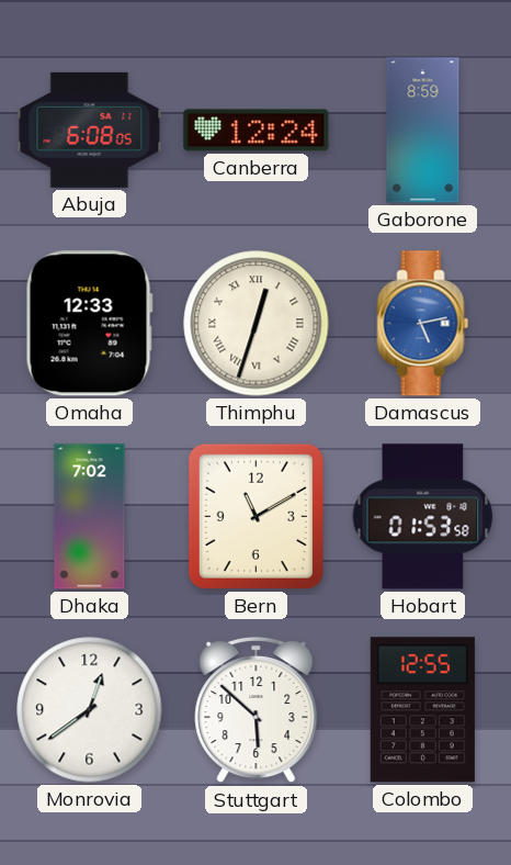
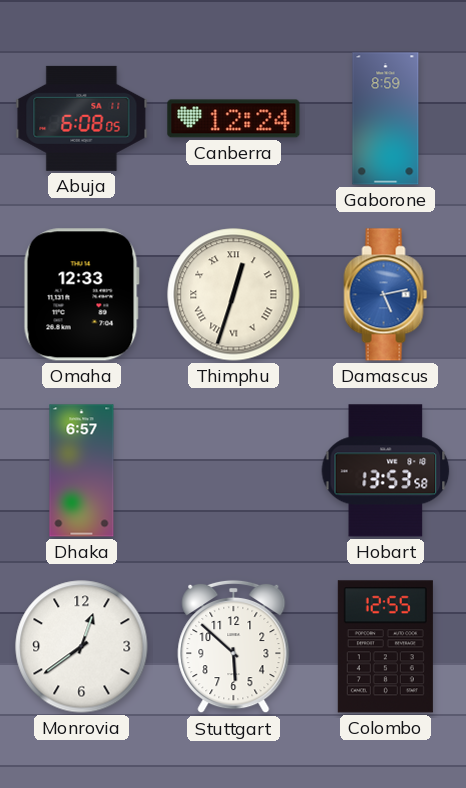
Dhaka: 7:02 -> 6:57
Bern: 11:10 -> none
Hobart: 01:53 -> 13:53
